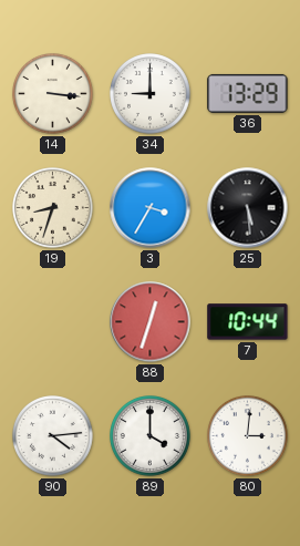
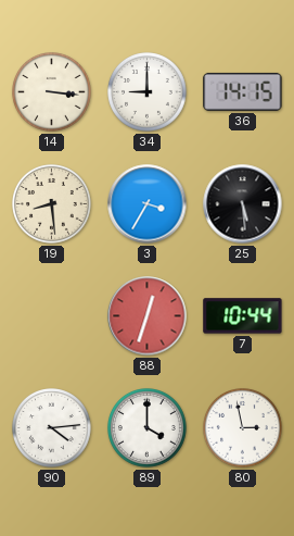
36: 13:29 -> 14:15
19: 8:33 -> 8:29
80: 3:01 -> 2:58
